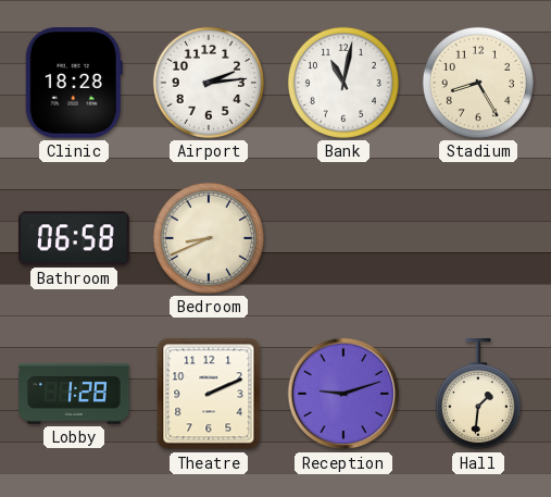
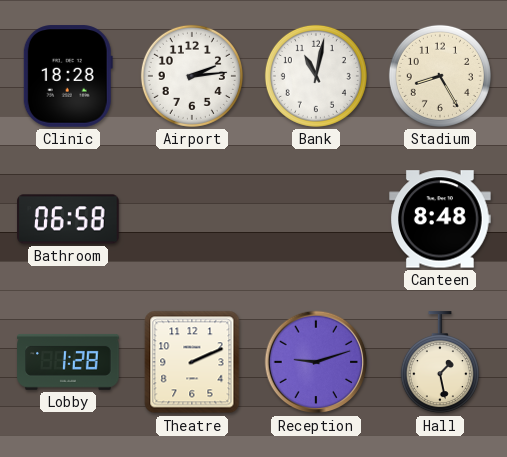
Bedroom: 8:41 -> none
Canteen: none -> 8:48
Hall: 1:31 -> 1:28
